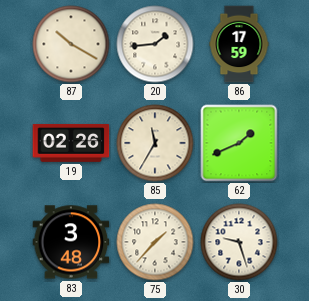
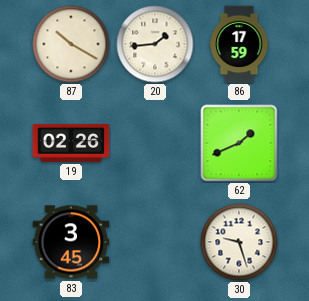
85: 11:35 -> none
83: 3:48 -> 3:45
75: 1:37 -> none
